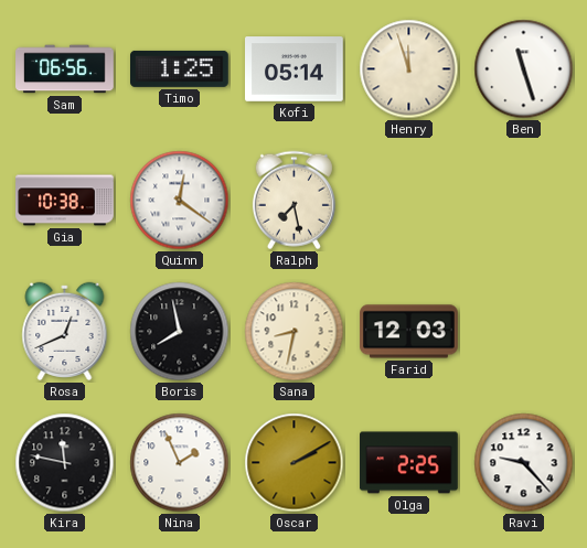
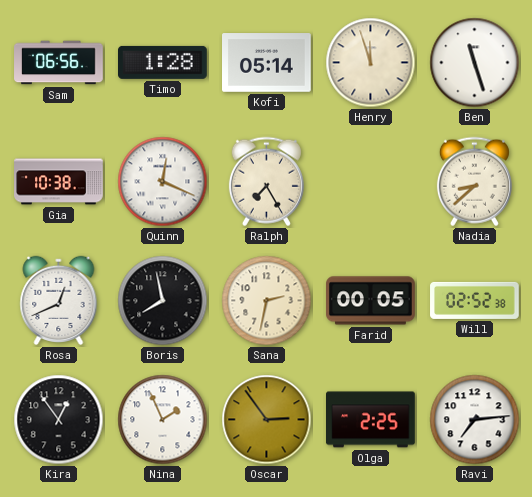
Timo: 1:25 -> 1:28
Quinn: 12:21 -> 12:19
Ralph: 7:28 -> 7:25
Nadia: none -> 8:38
Sana: 8:32 -> 2:32
Farid: 12:03 -> 00:05
Will: none -> 02:52
Kira: 11:47 -> 12:54
Oscar: 2:10 -> 2:54
Ravi: 9:23 -> 7:14
